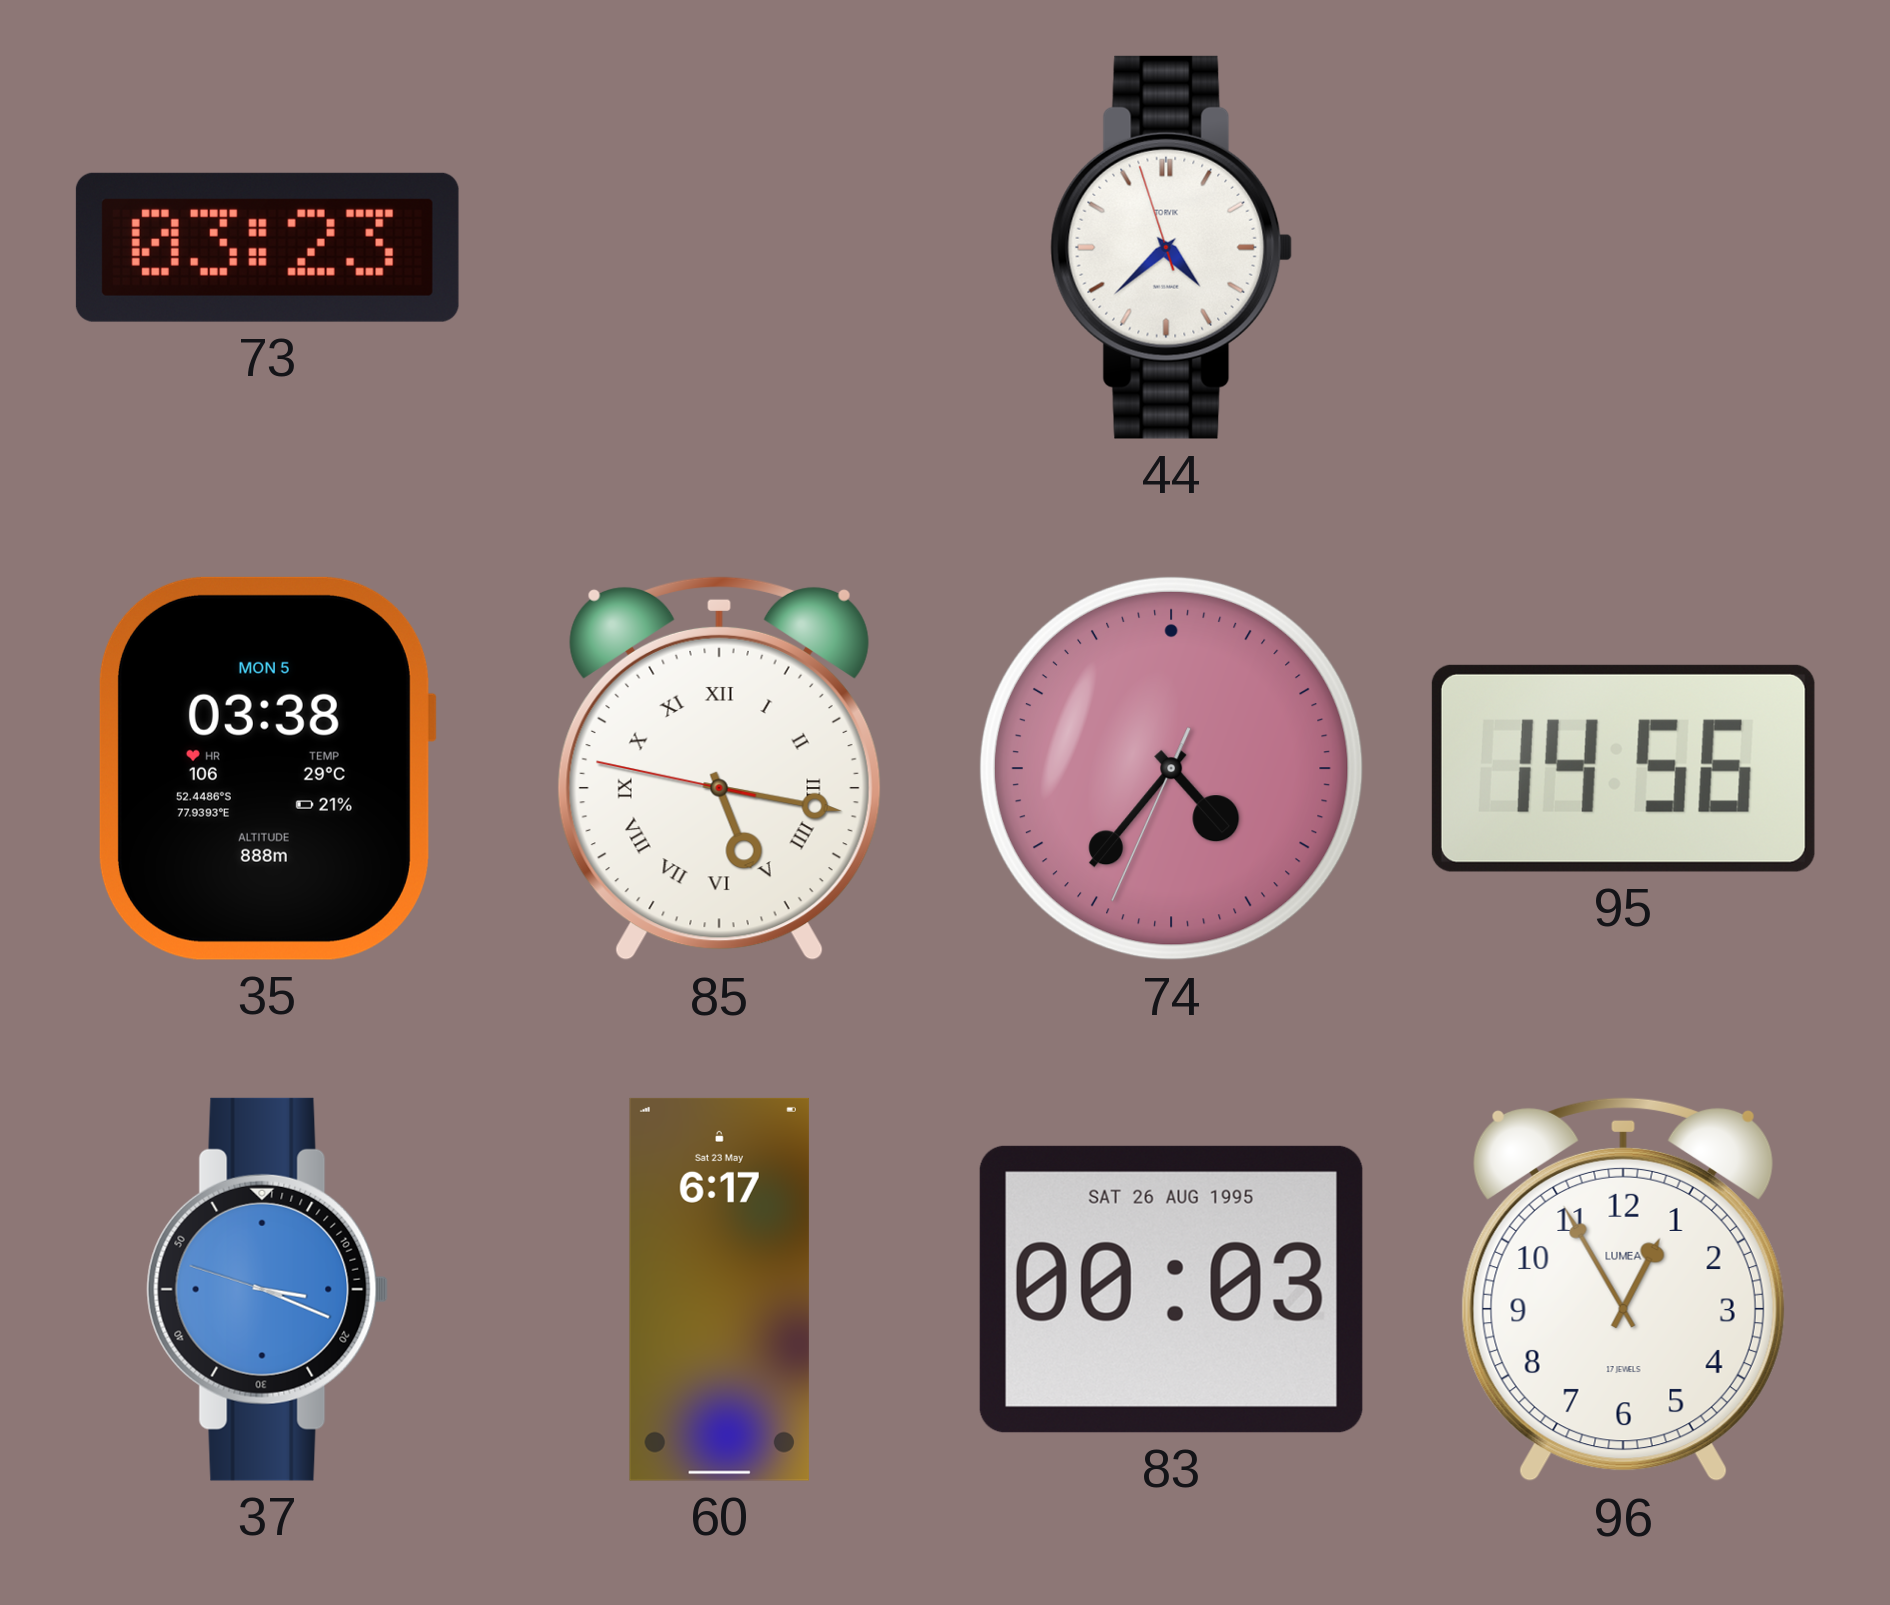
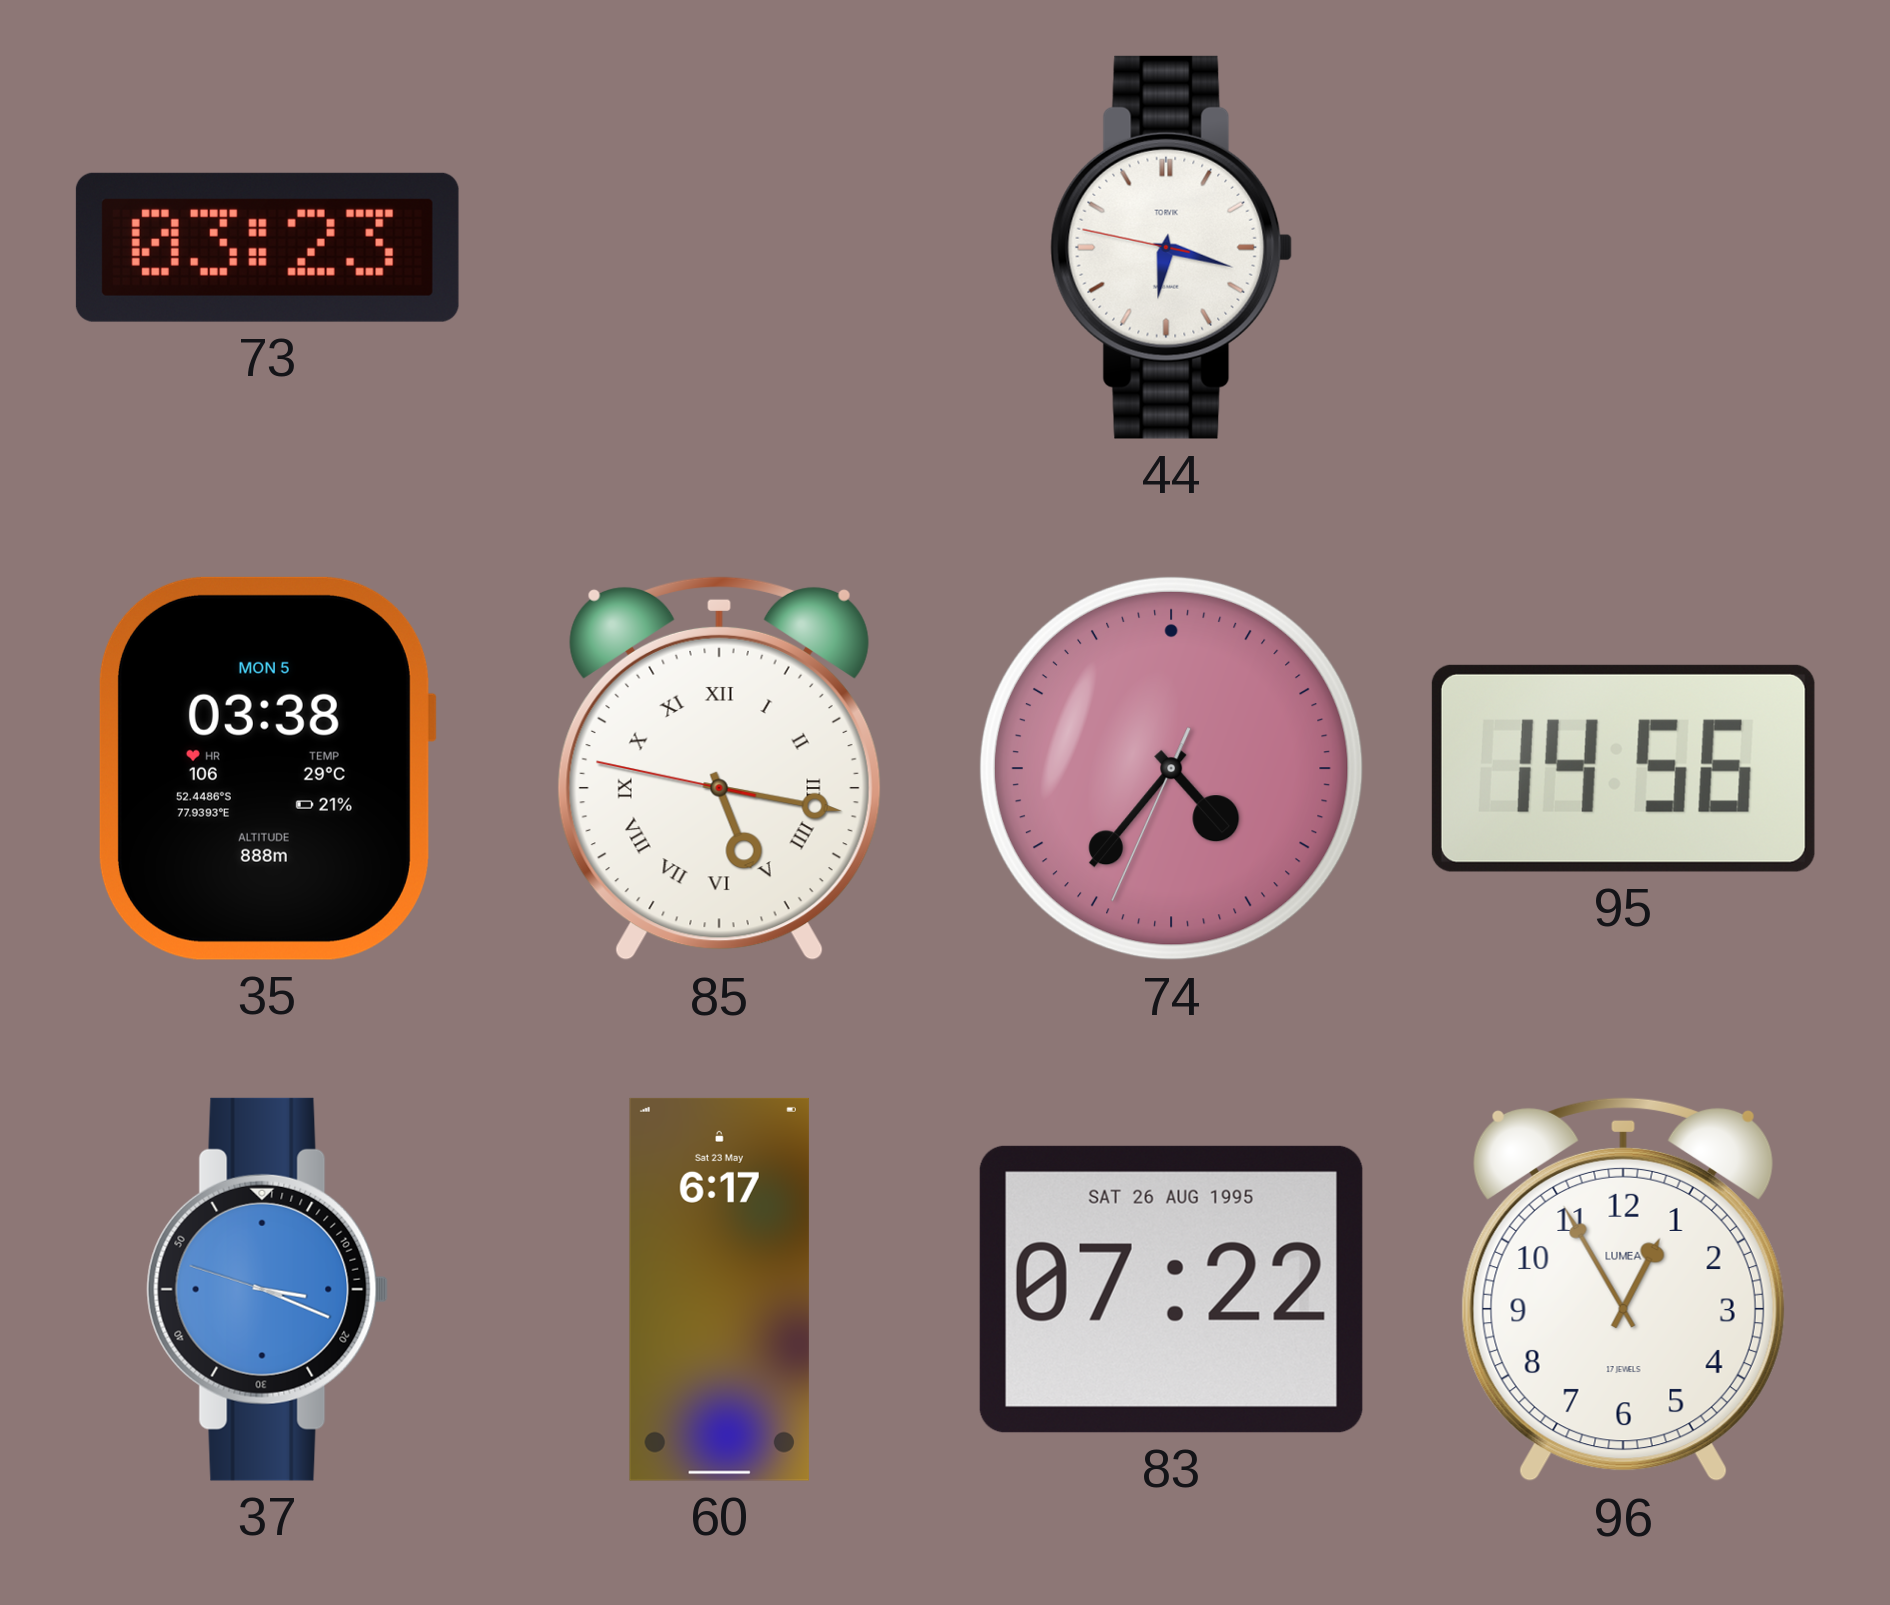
44: 4:37 -> 6:17
83: 00:03 -> 07:22
